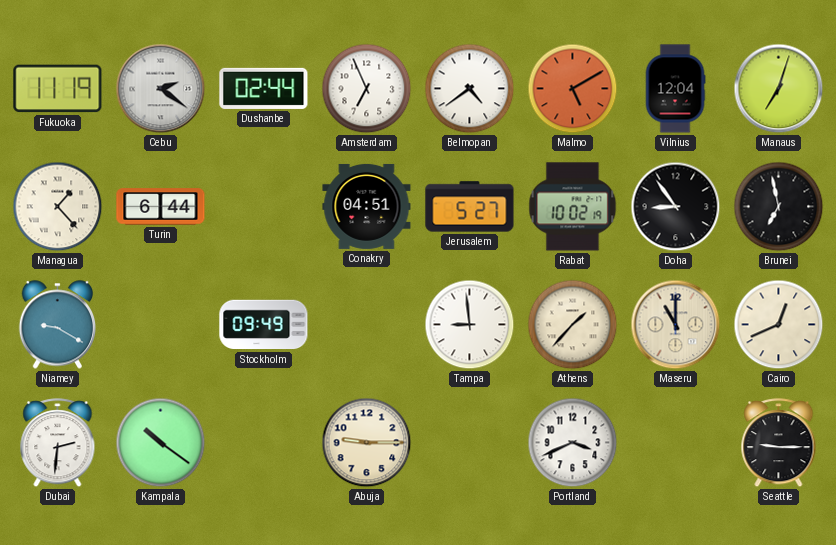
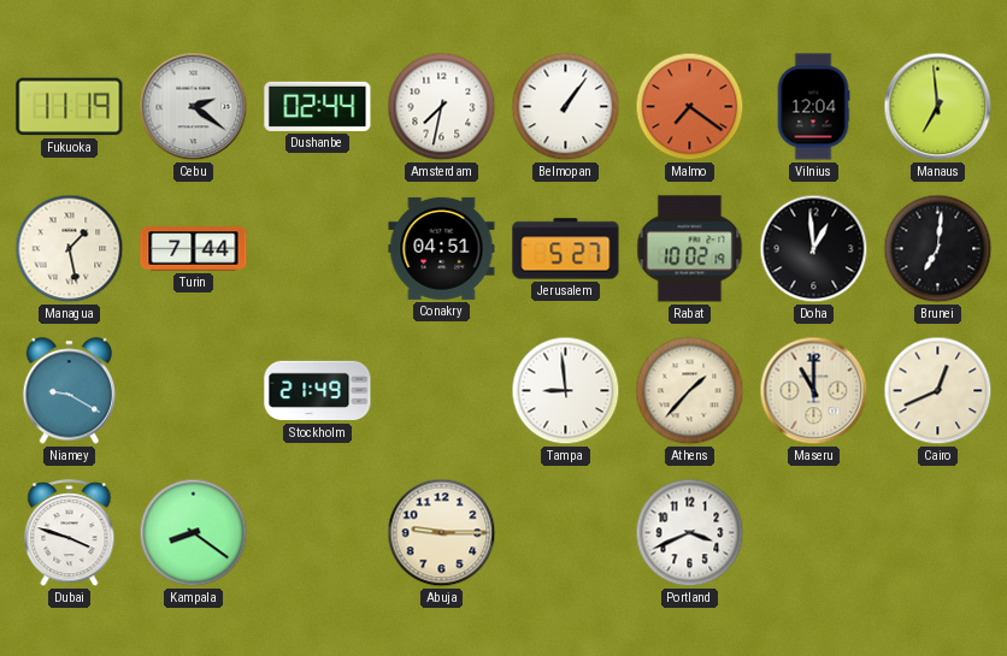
Amsterdam: 6:56 -> 7:32
Belmopan: 4:39 -> 1:06
Malmo: 5:10 -> 7:21
Manaus: 7:03 -> 6:59
Managua: 1:23 -> 1:28
Turin: 6:44 -> 7:44
Doha: 8:54 -> 12:59
Brunei: 6:58 -> 7:01
Stockholm: 09:49 -> 21:49
Dubai: 2:31 -> 3:48
Kampala: 10:21 -> 8:21
Seattle: 9:15 -> none
